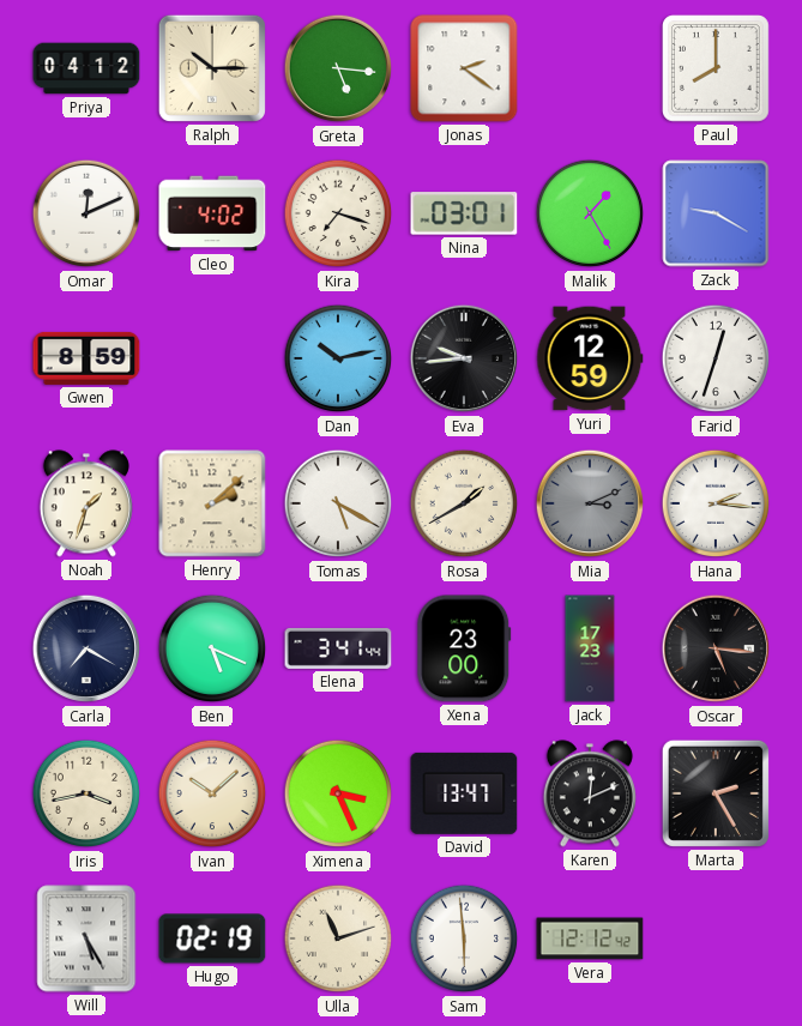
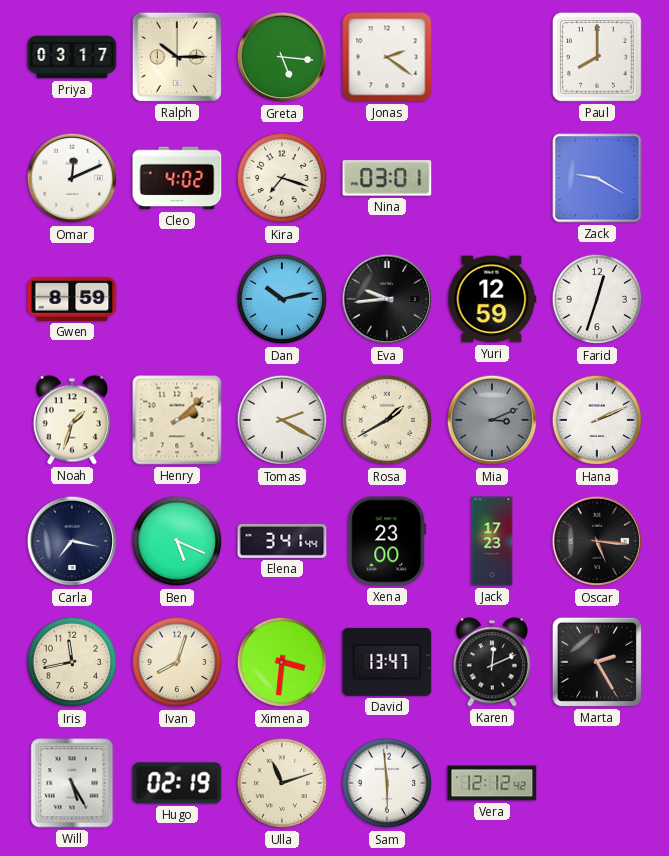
Priya: 04:12 -> 03:17
Malik: 1:25 -> none
Tomas: 5:20 -> 2:20
Hana: 2:16 -> 2:11
Carla: 7:20 -> 7:17
Iris: 3:43 -> 11:43
Ivan: 10:08 -> 8:03
Ximena: 3:26 -> 3:31
